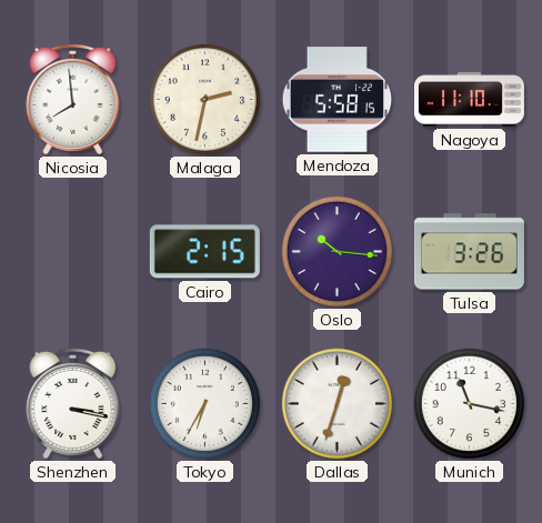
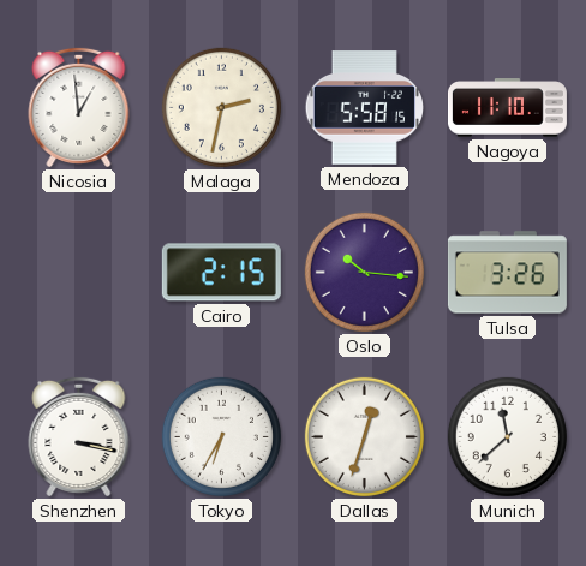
Nicosia: 7:59 -> 12:59
Munich: 11:17 -> 11:38
